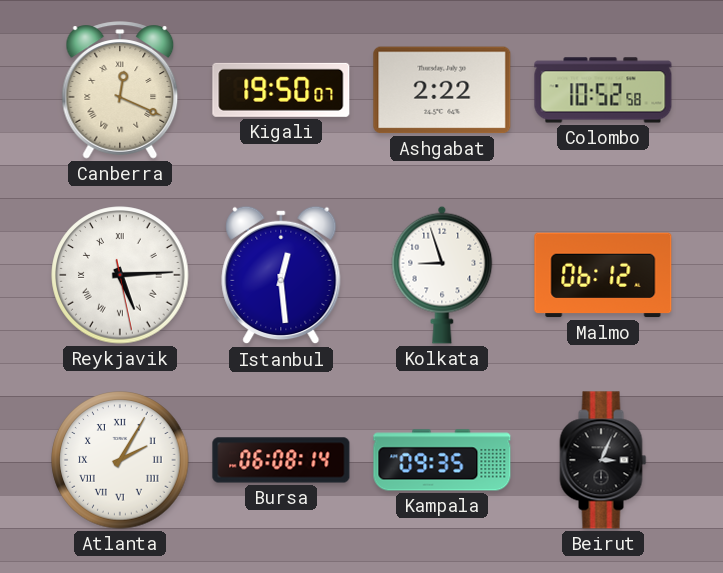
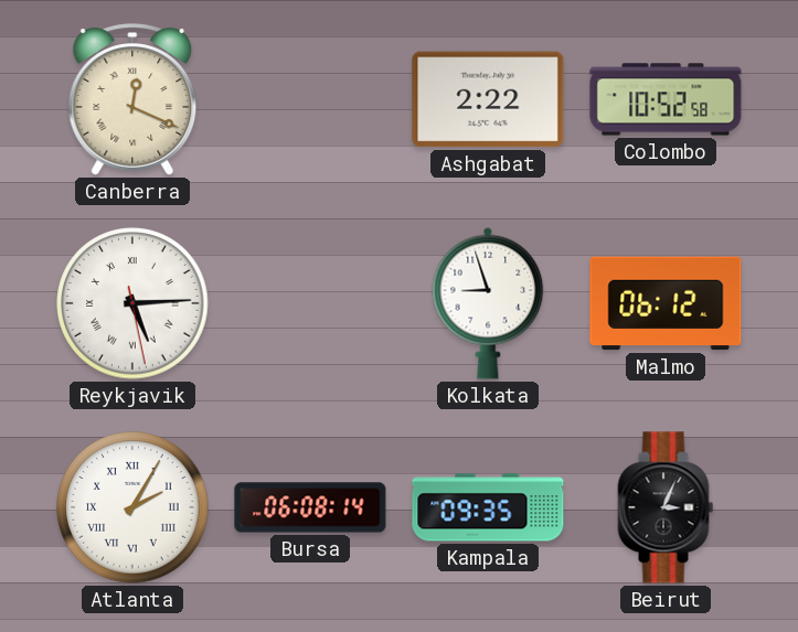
Kigali: 19:50 -> none
Istanbul: 12:29 -> none
